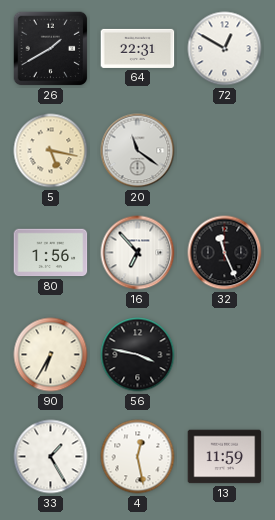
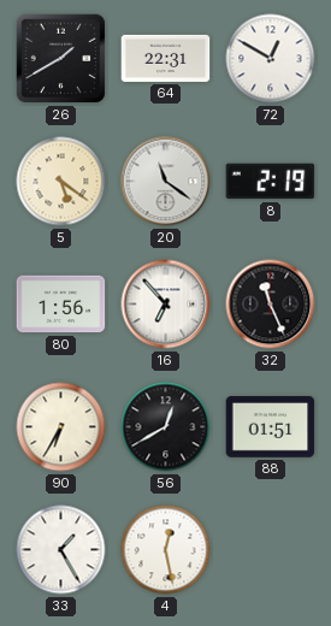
5: 5:17 -> 5:21
8: none -> 2:19
56: 3:47 -> 12:40
88: none -> 01:51
13: 11:59 -> none
